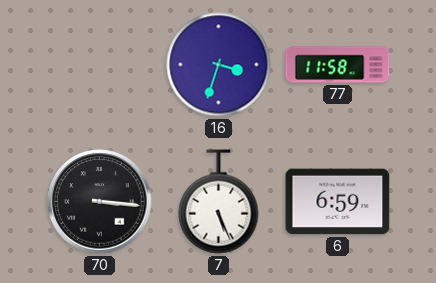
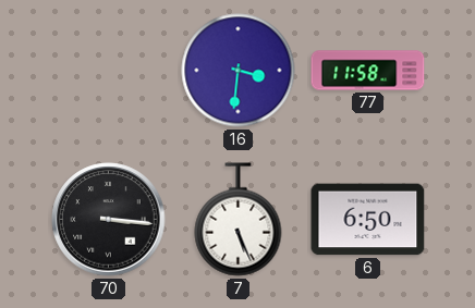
16: 3:33 -> 3:31
6: 6:59 -> 6:50
